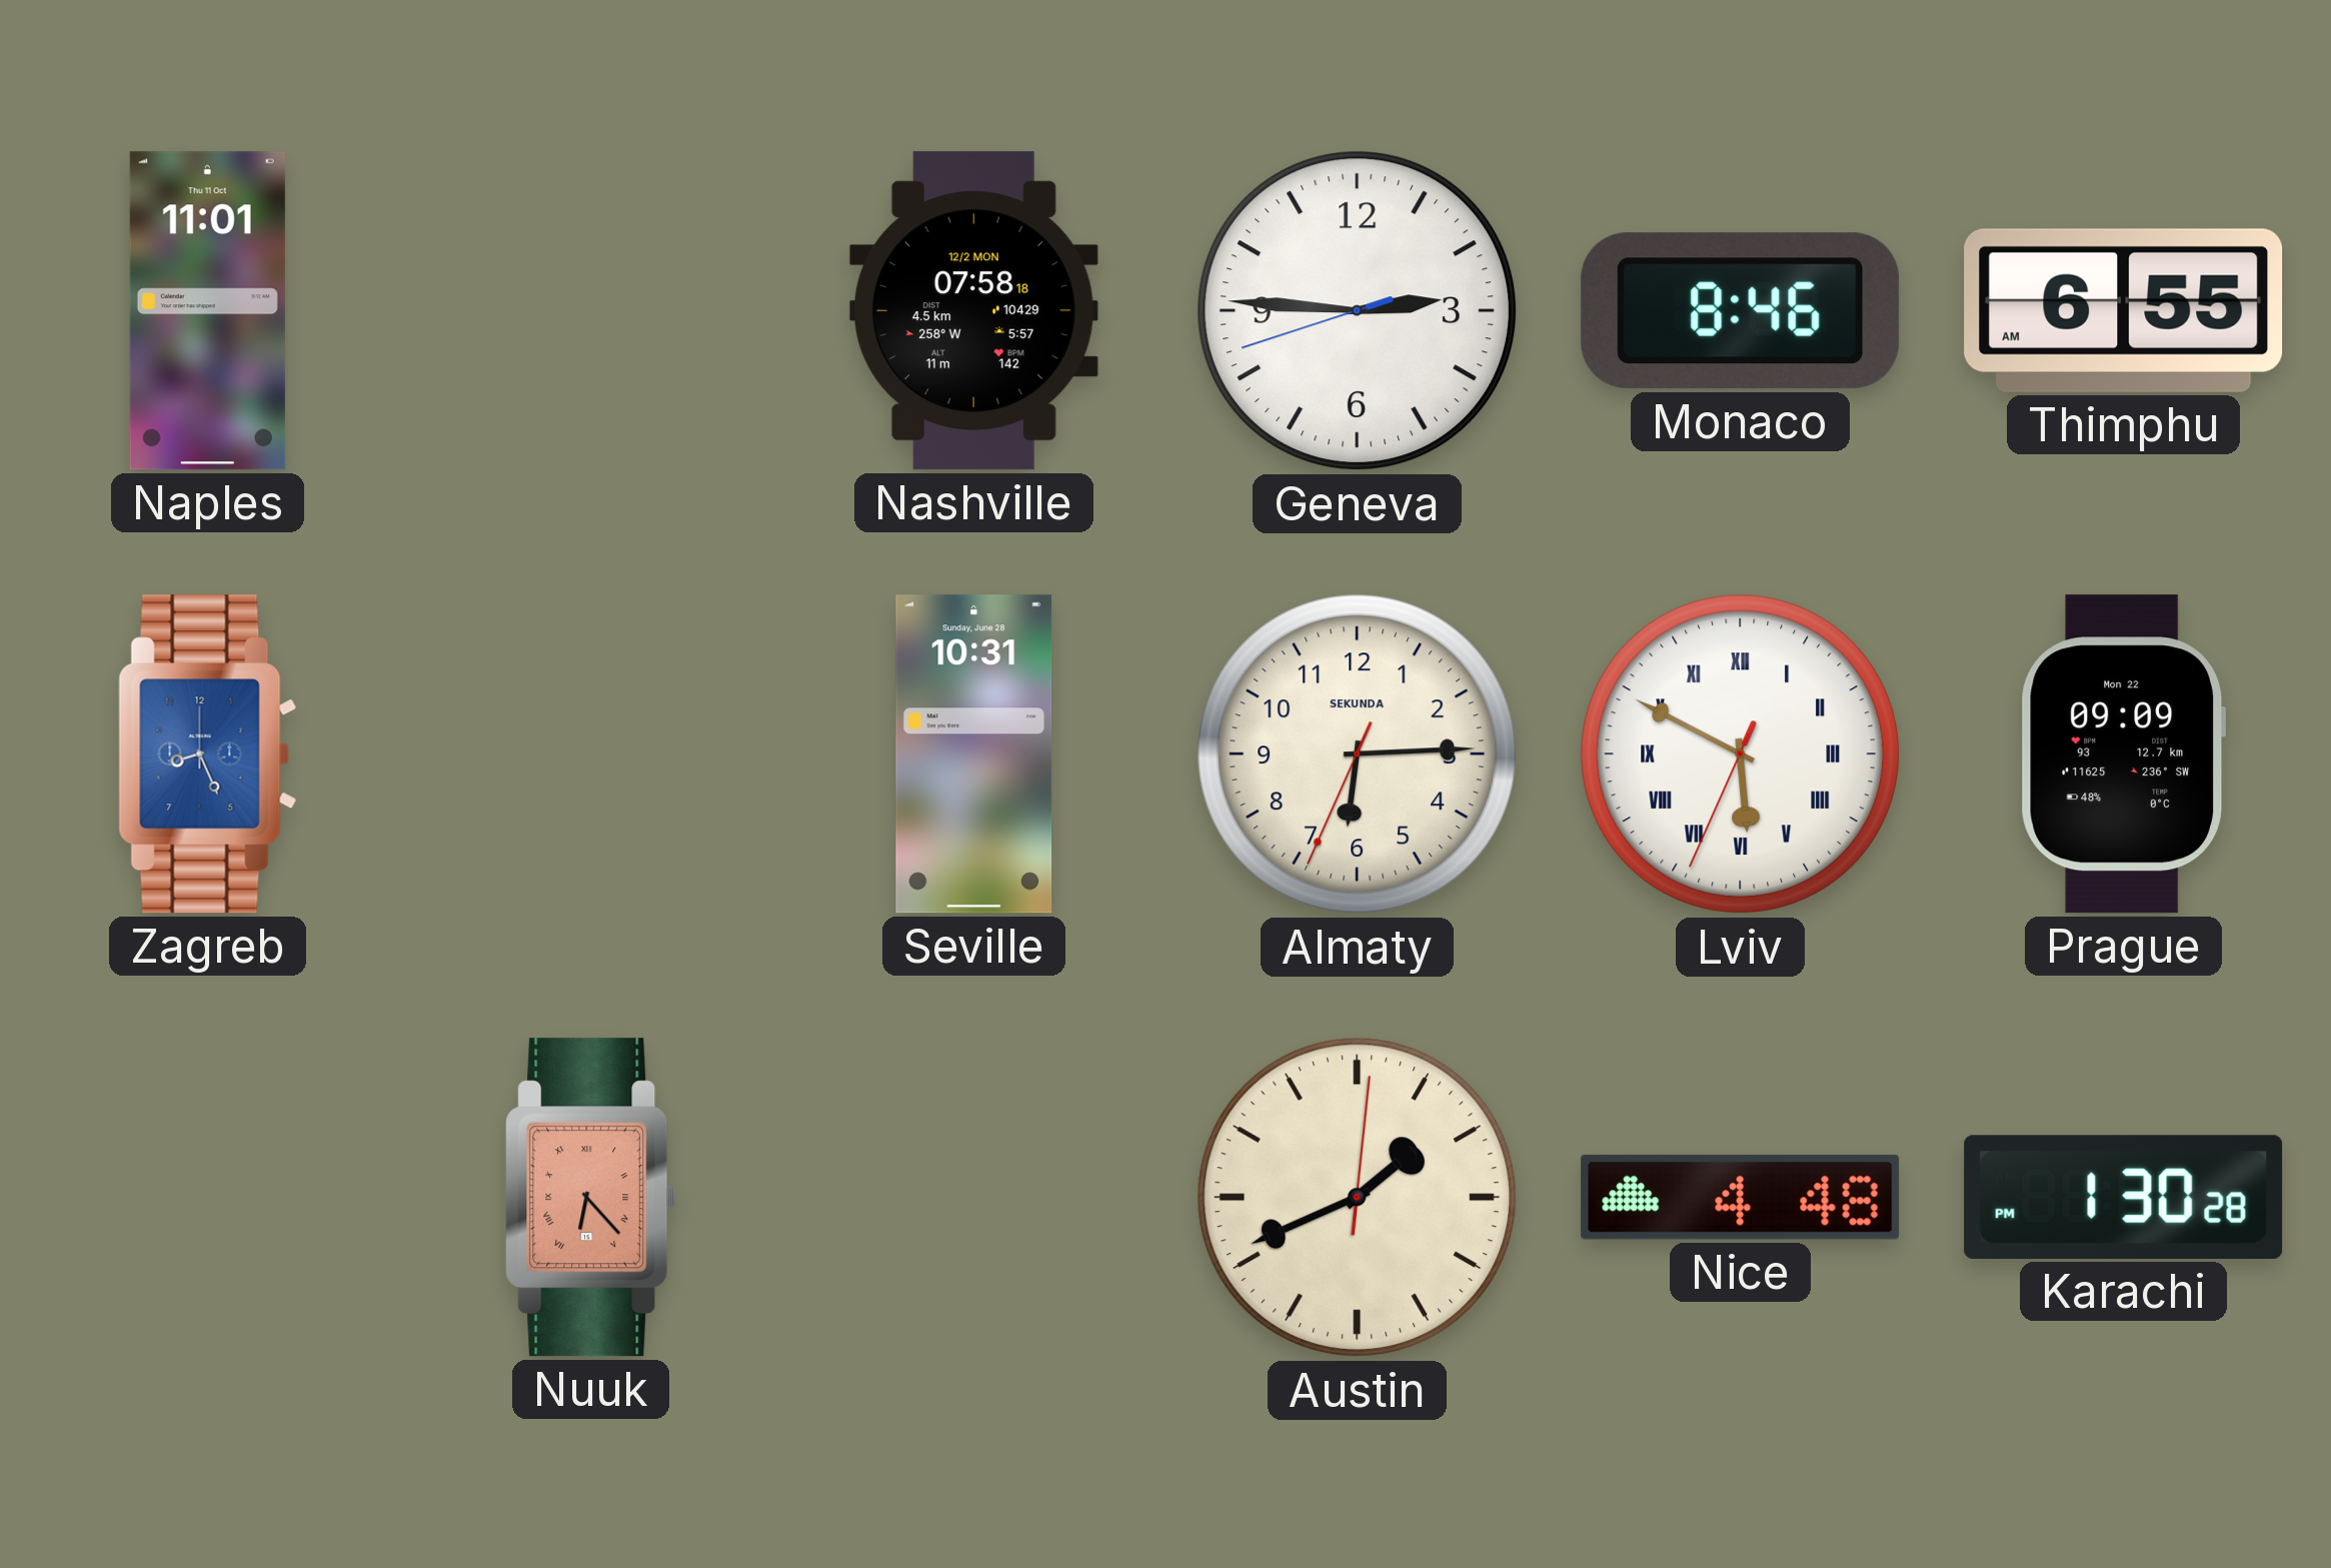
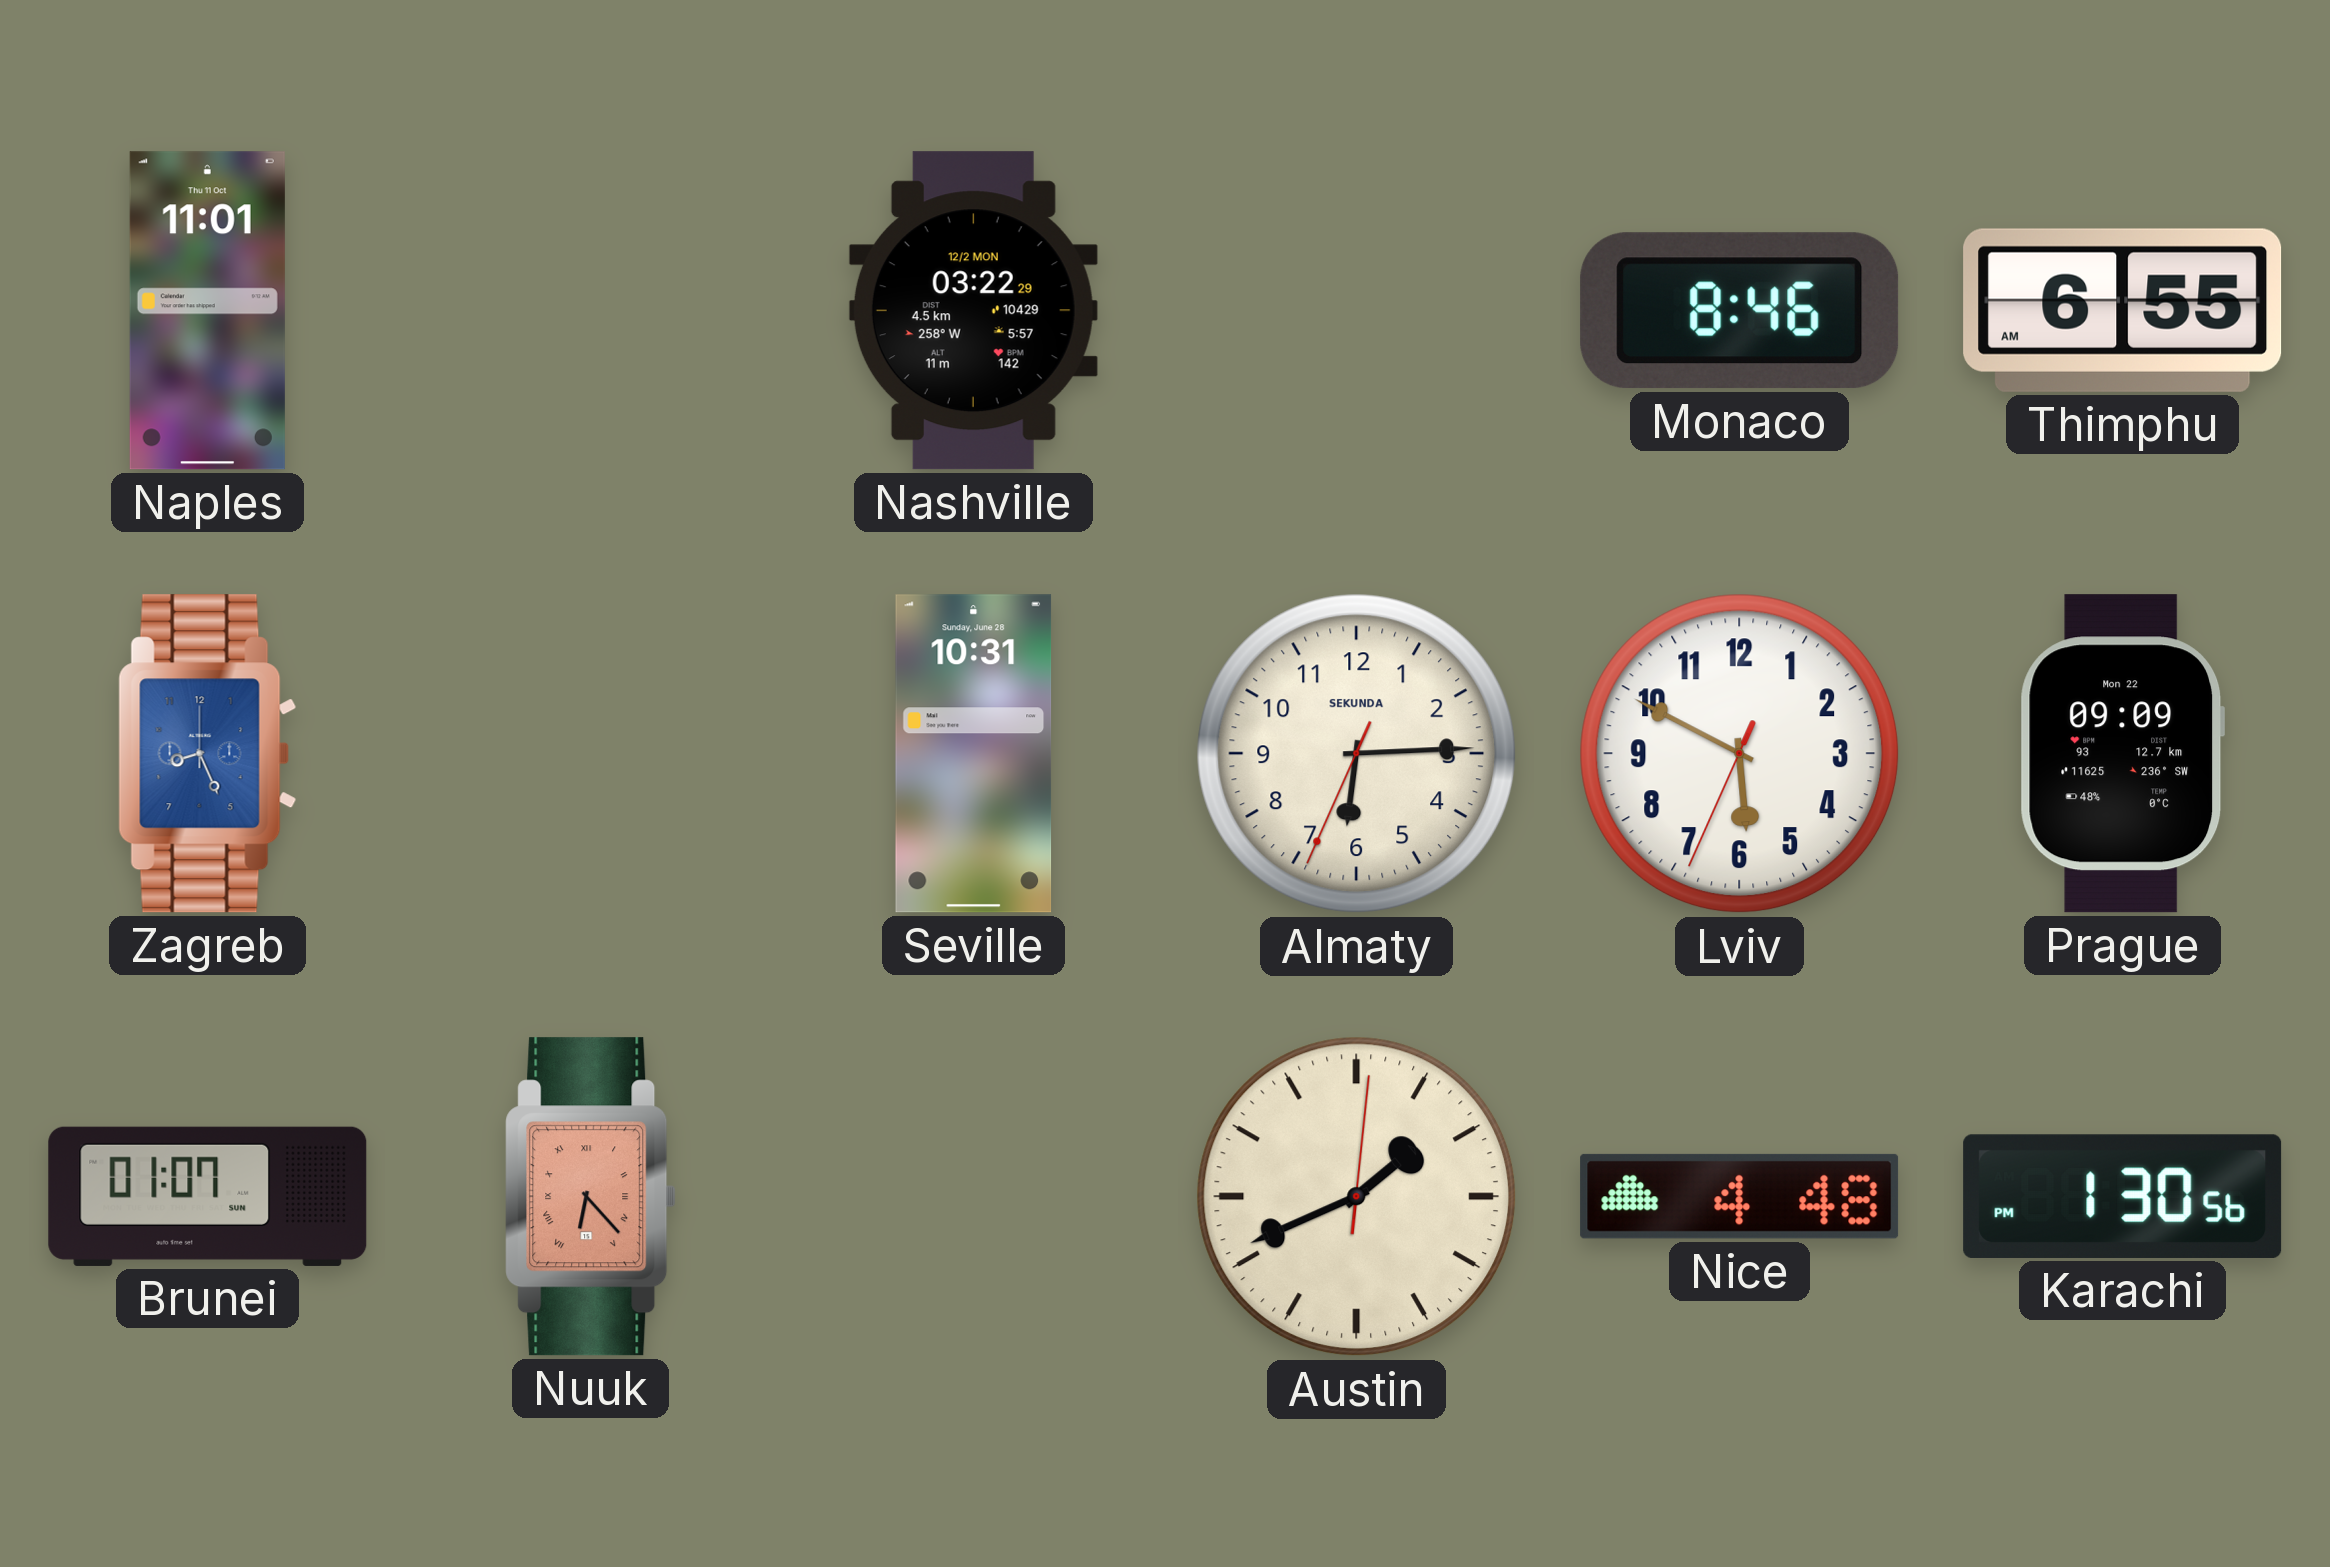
Nashville: 07:58 -> 03:22
Geneva: 2:45 -> none
Lviv numerals: Roman -> Arabic
Brunei: none -> 01:07
Karachi: 1:30:28 PM -> 1:30:56 PM
